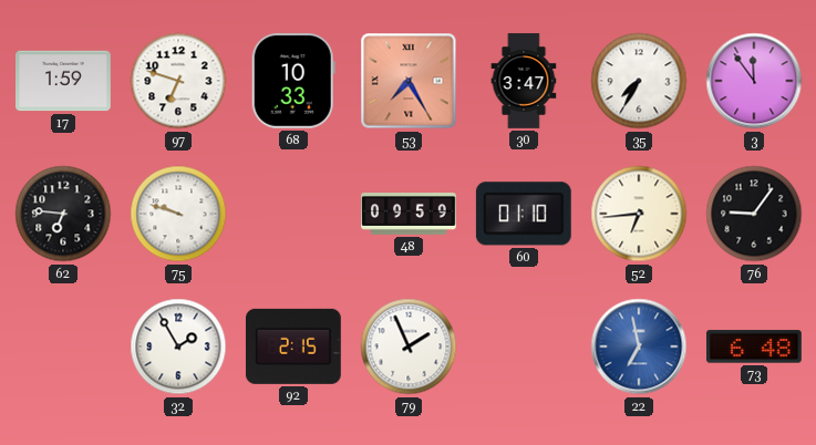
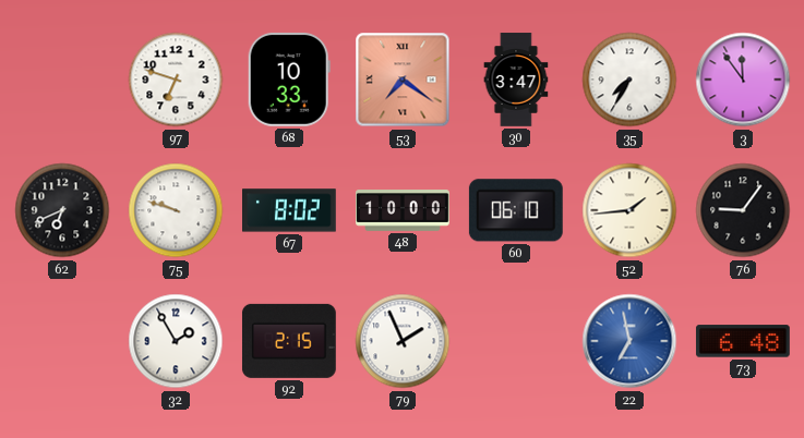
17: 1:59 -> none
53: 7:25 -> 7:21
62: 6:46 -> 6:41
67: none -> 8:02
48: 09:59 -> 10:00
60: 01:10 -> 06:10
52: 6:44 -> 1:44
